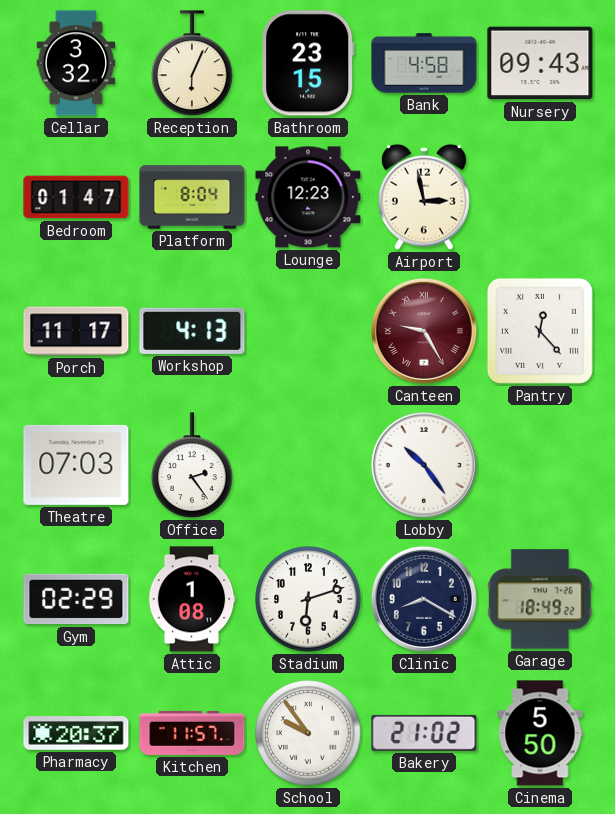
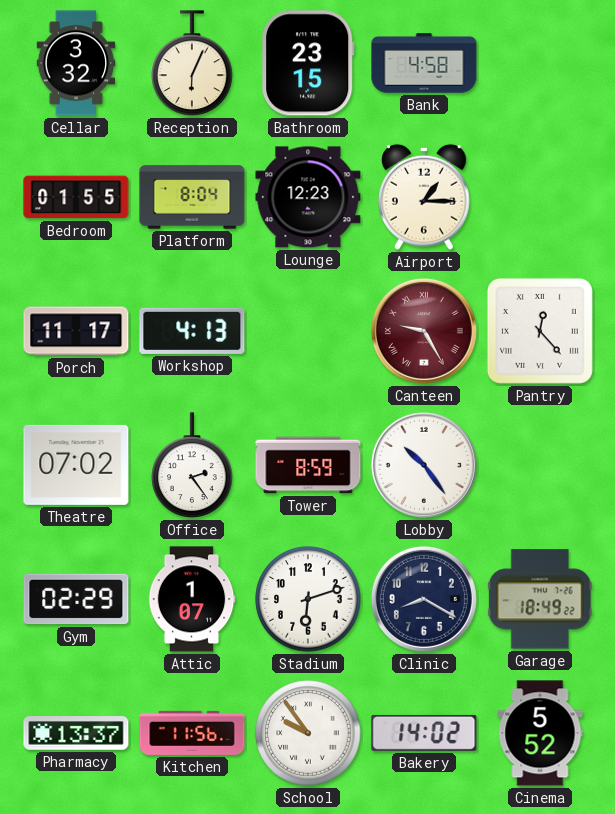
Nursery: 09:43 -> none
Bedroom: 01:47 -> 01:55
Airport: 2:58 -> 1:15
Theatre: 07:03 -> 07:02
Tower: none -> 8:59
Attic: 1:08 -> 1:07
Pharmacy: 20:37 -> 13:37
Kitchen: 11:57 -> 11:56
Bakery: 21:02 -> 14:02
Cinema: 5:50 -> 5:52
